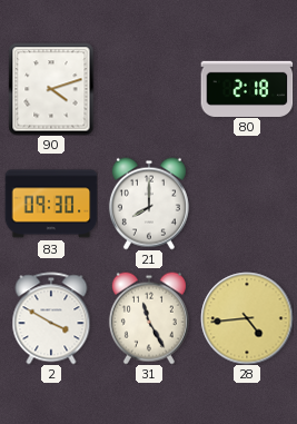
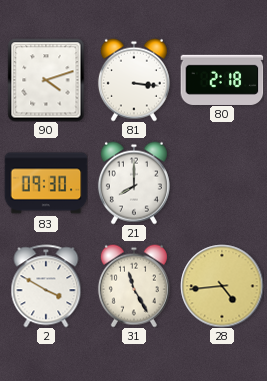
81: none -> 3:16
